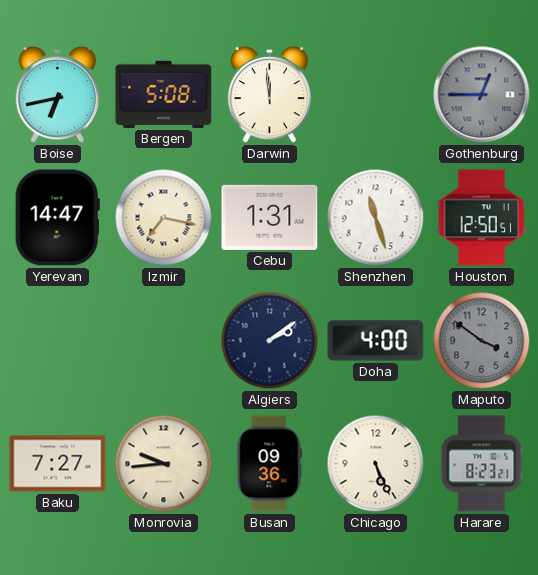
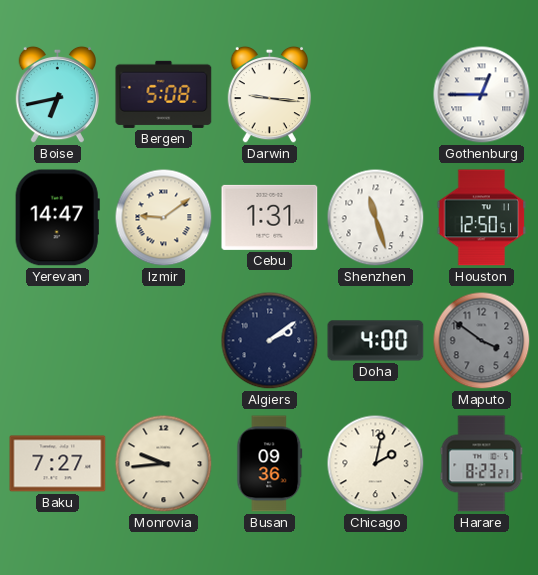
Darwin: 11:59 -> 9:16
Gothenburg dial: grey -> white
Izmir: 7:17 -> 9:09
Chicago: 5:26 -> 2:02
